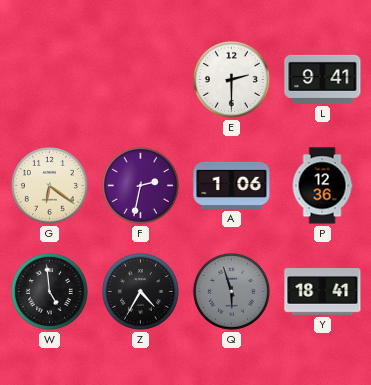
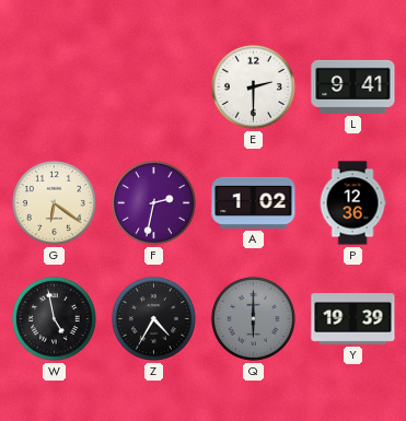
A: 1:06 -> 1:02
W: 4:59 -> 4:58
Q: 5:57 -> 6:00
Y: 18:41 -> 19:39
